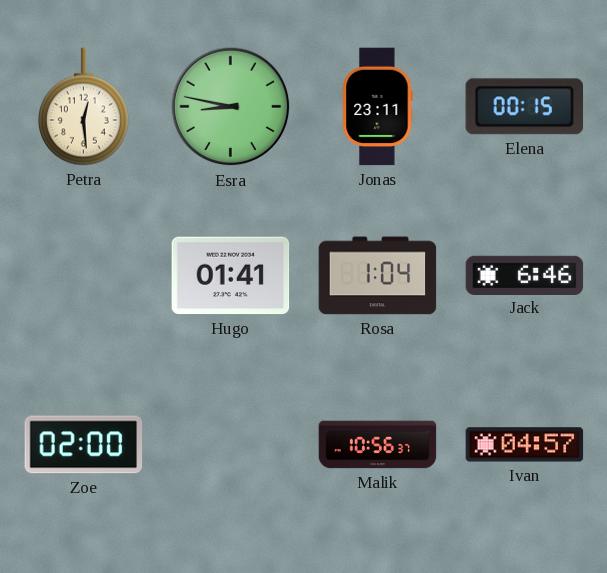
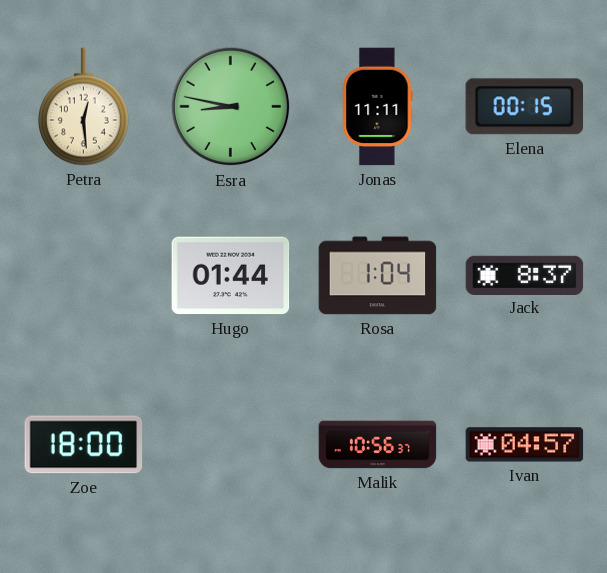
Jonas: 23:11 -> 11:11
Hugo: 01:41 -> 01:44
Jack: 6:46 -> 8:37
Zoe: 02:00 -> 18:00
